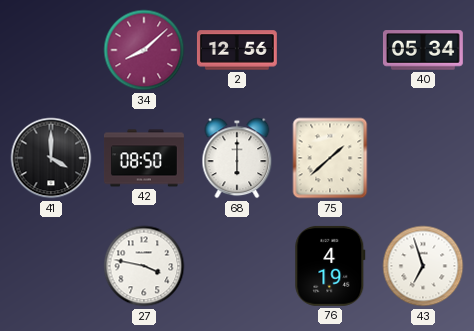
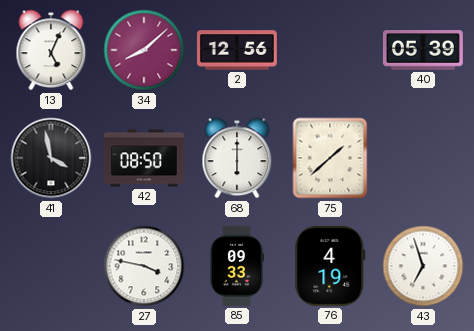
13: none -> 5:04
40: 05:34 -> 05:39
41: 4:00 -> 3:58
85: none -> 09:33
